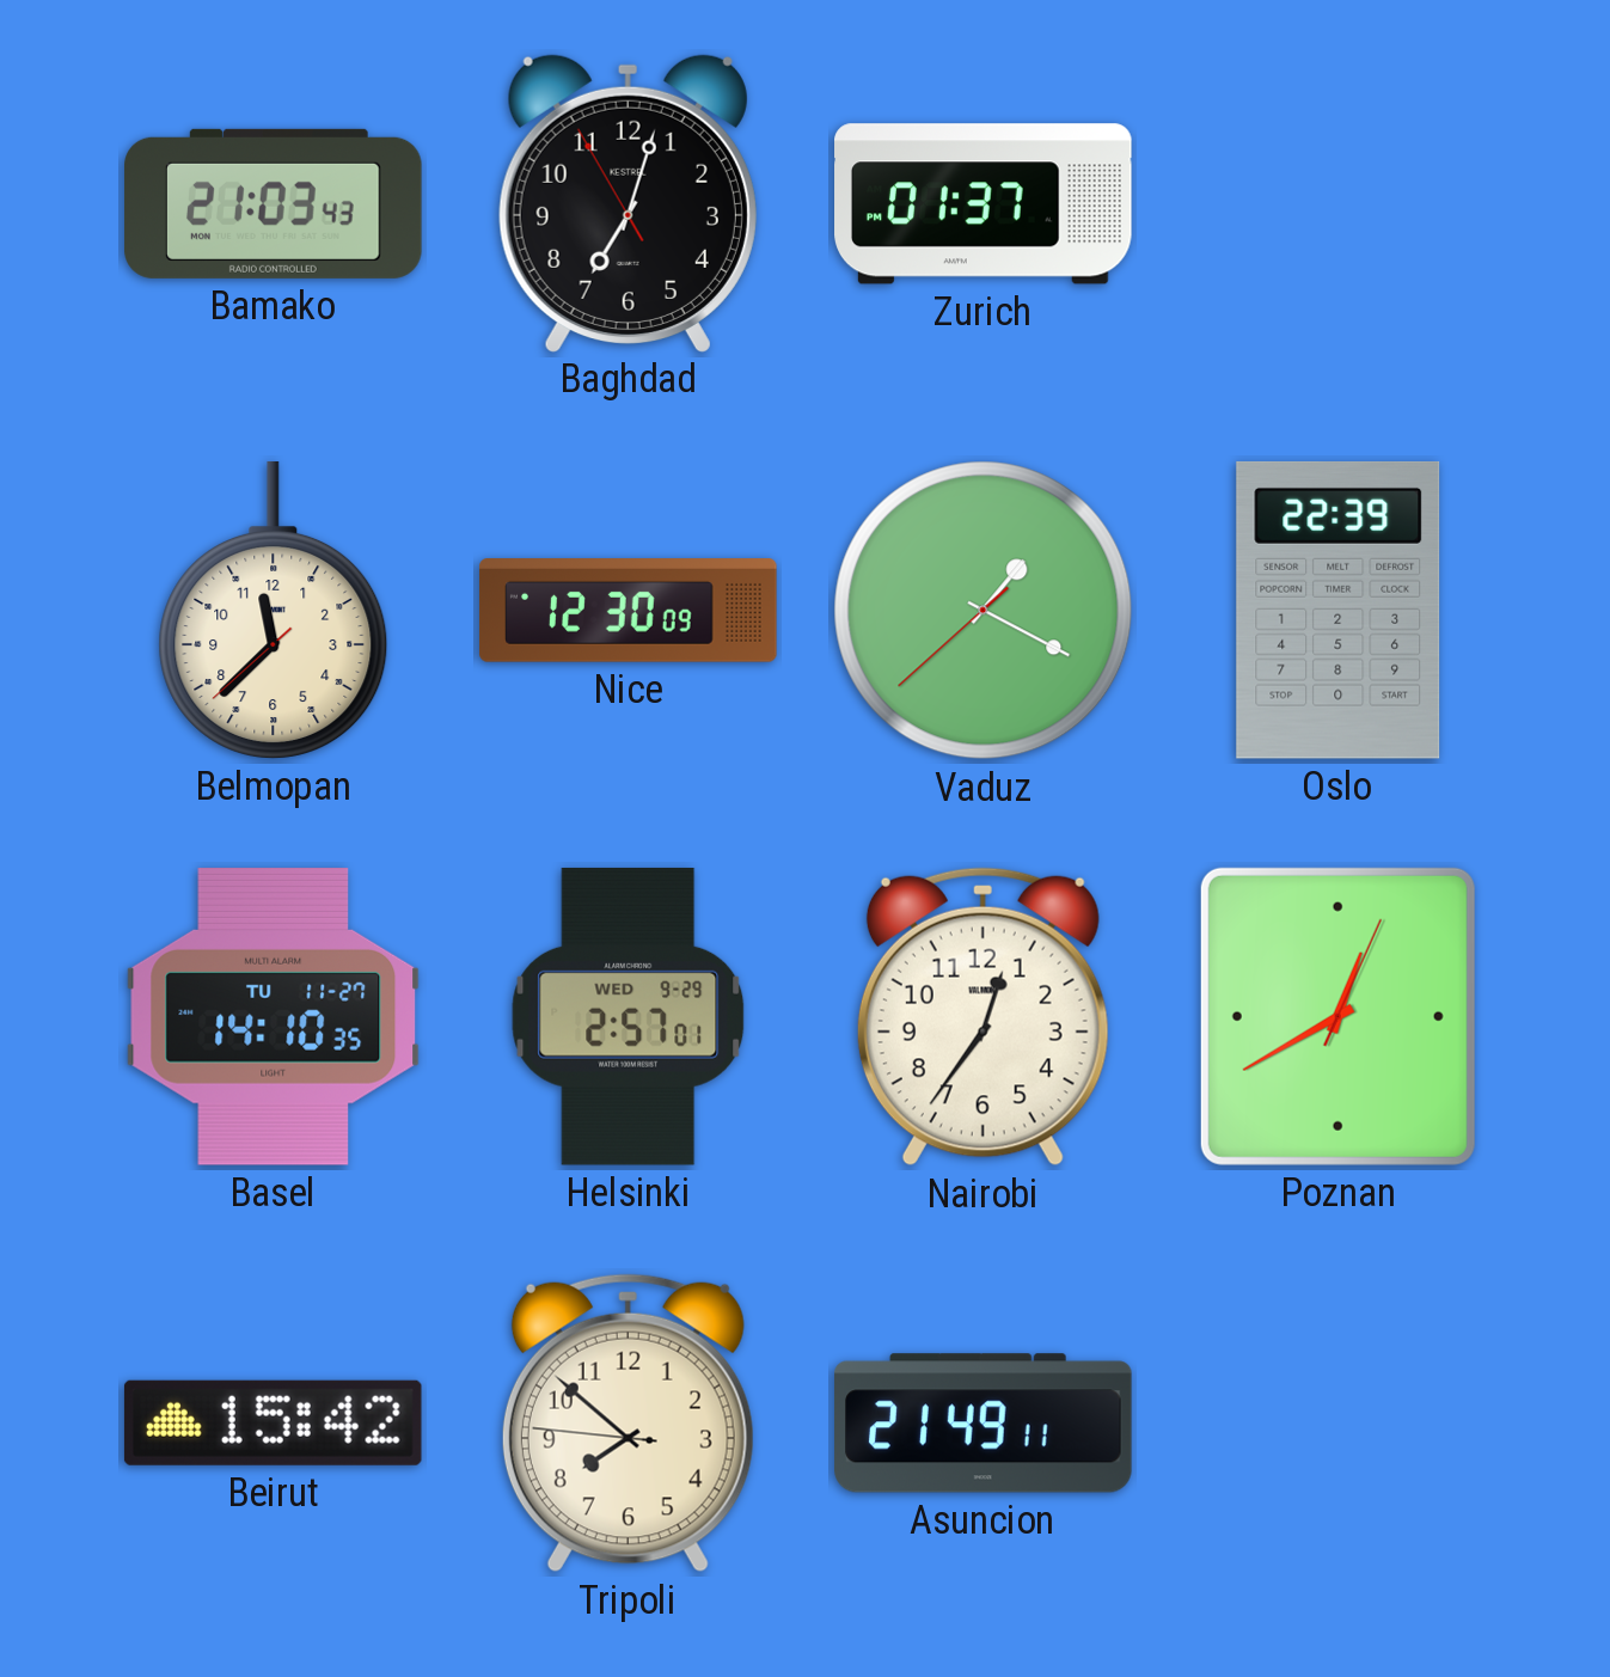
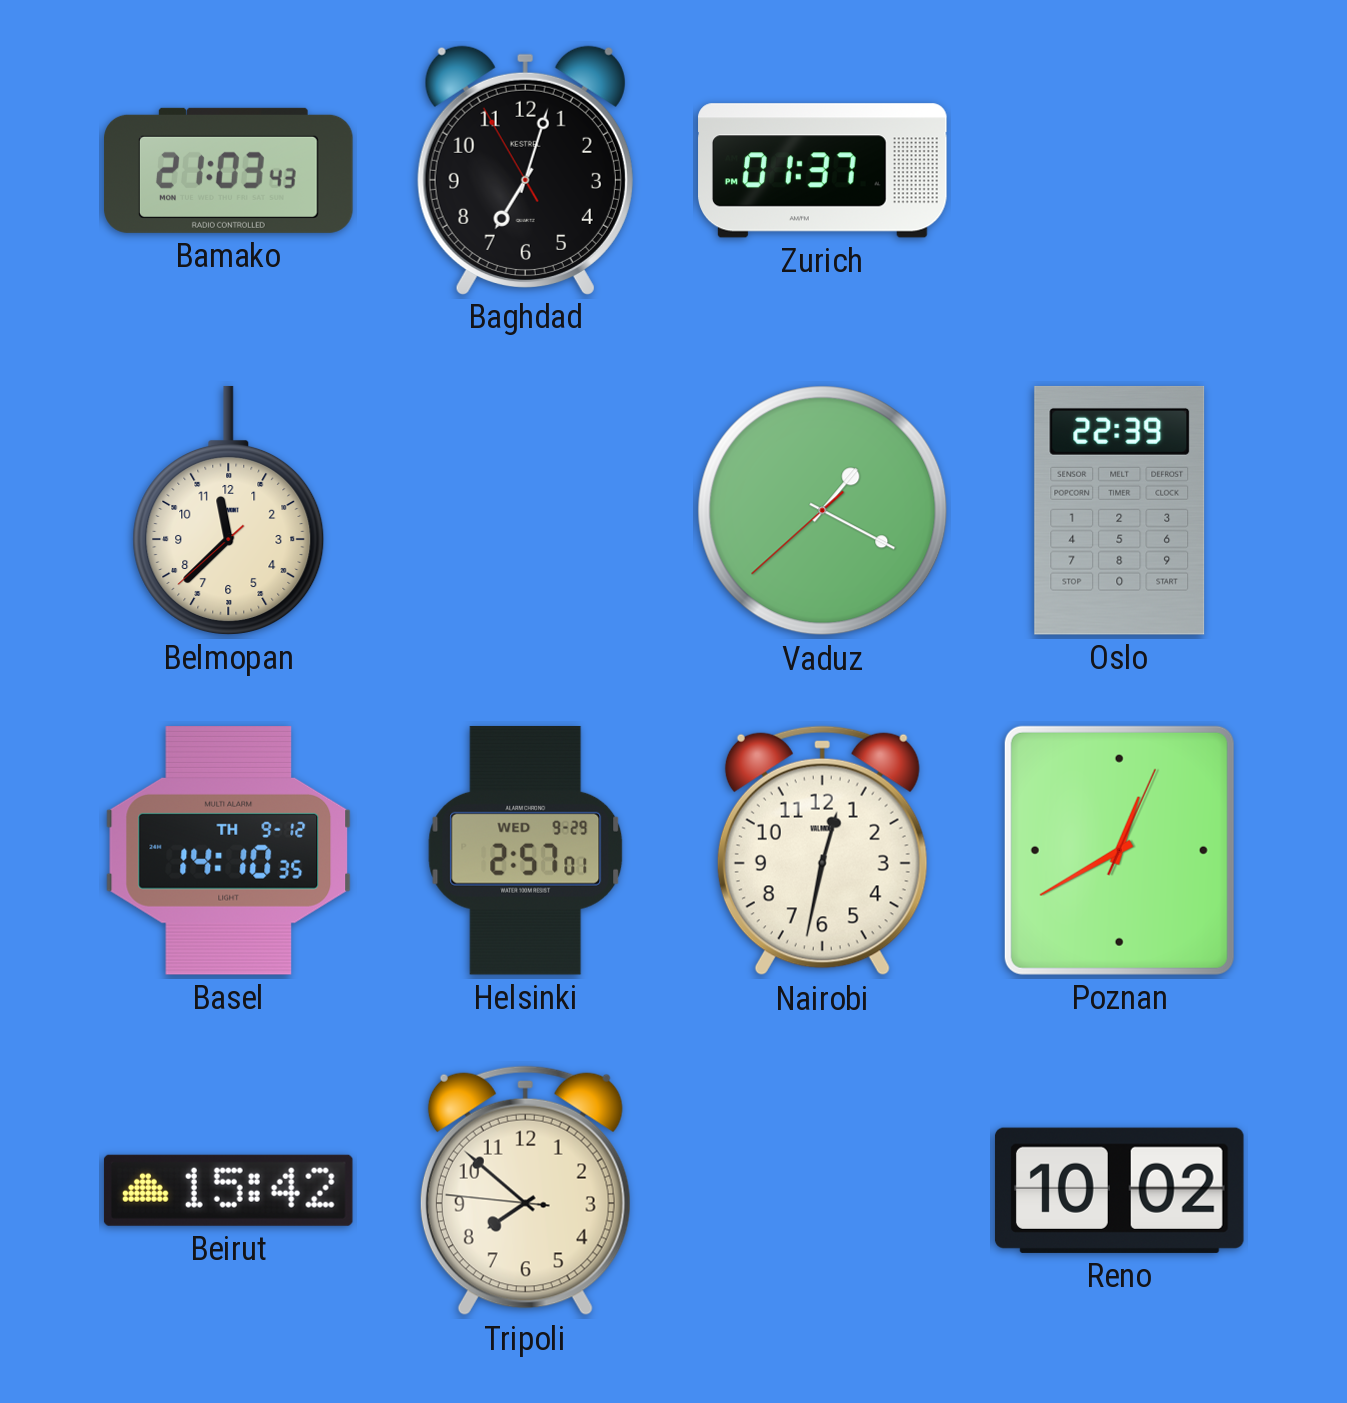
Nice: 12:30 -> none
Basel date: TU 11-27 -> TH 9-12
Nairobi: 12:36 -> 12:32
Asuncion: 21:49 -> none
Reno: none -> 10:02
